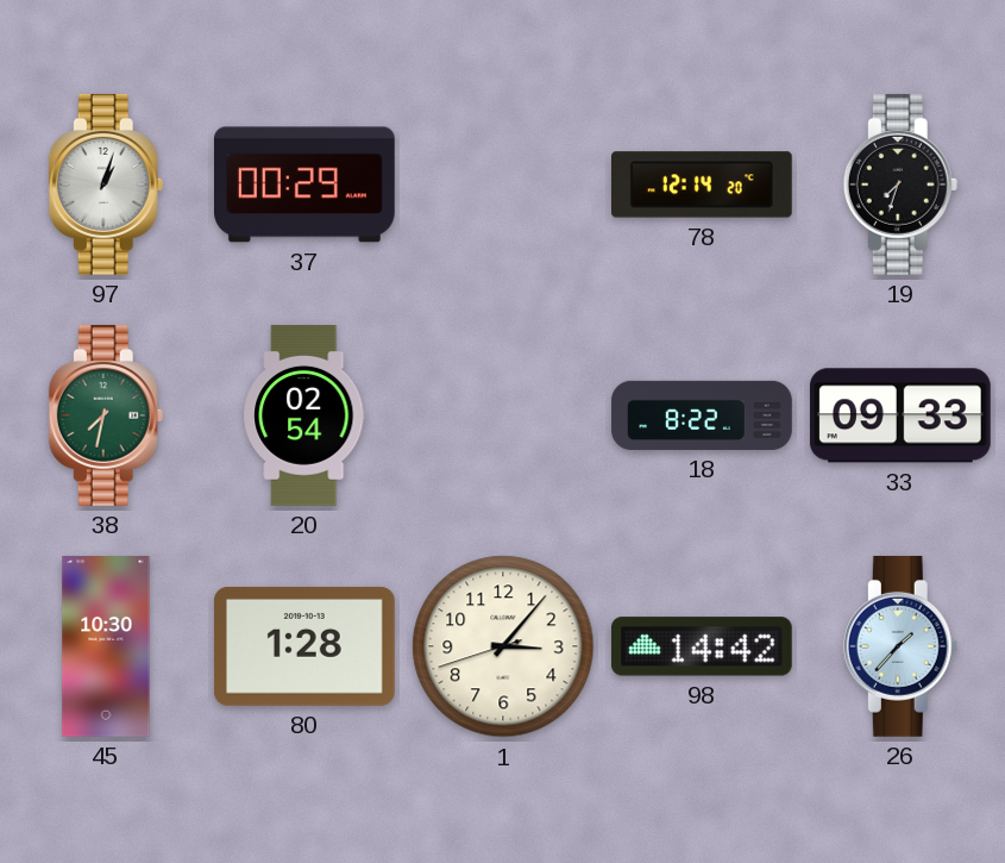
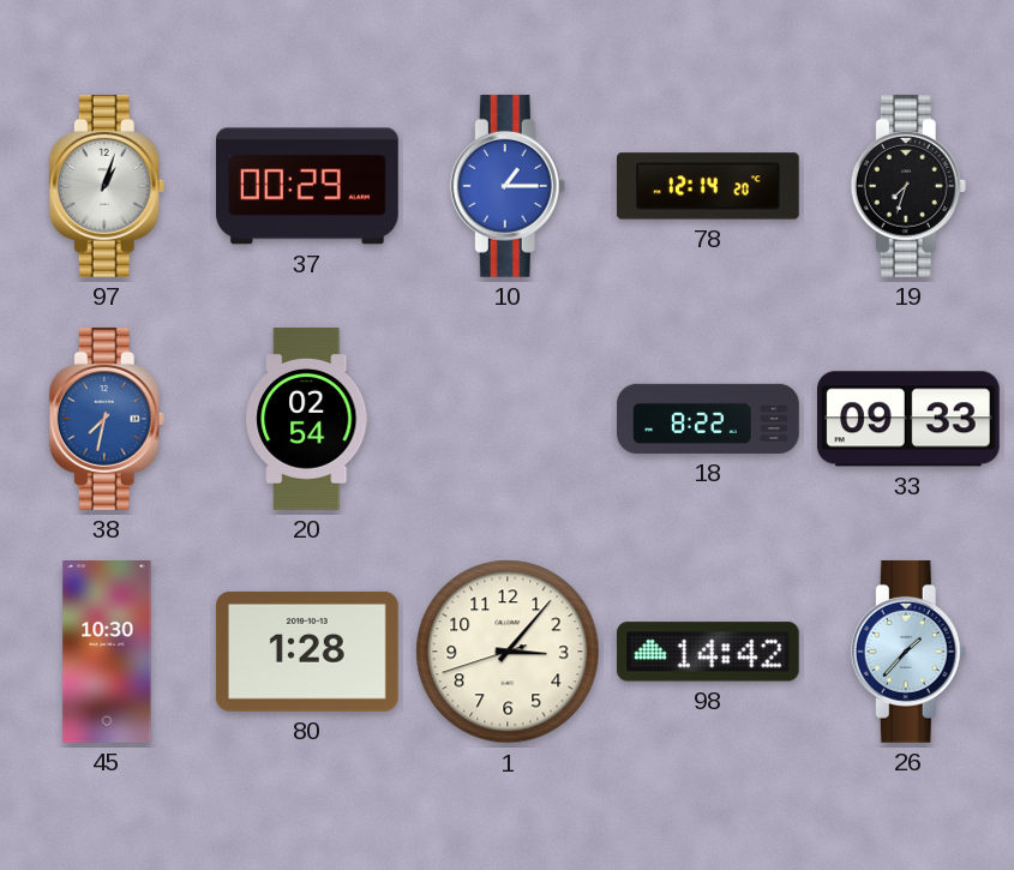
10: none -> 1:15
38 dial: green -> blue
